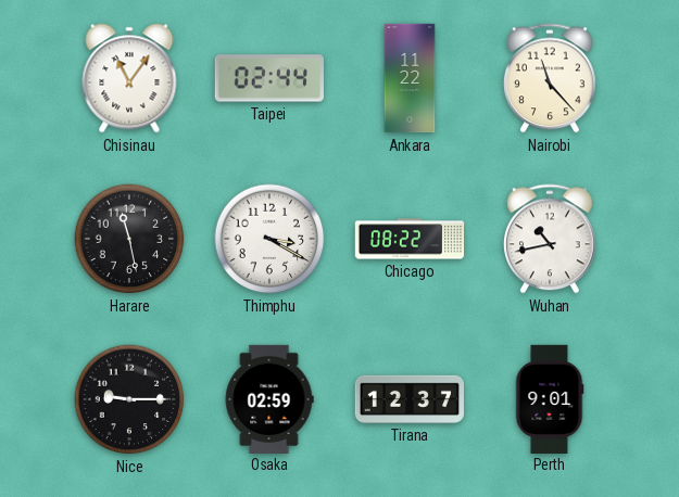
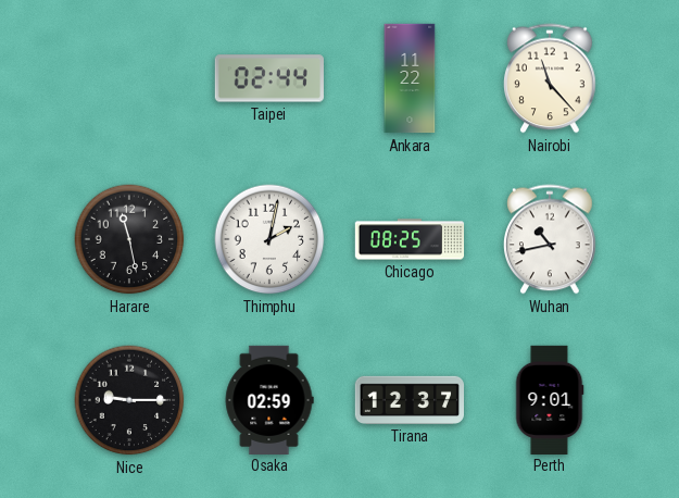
Chisinau: 11:06 -> none
Thimphu: 3:20 -> 2:02
Chicago: 08:22 -> 08:25
